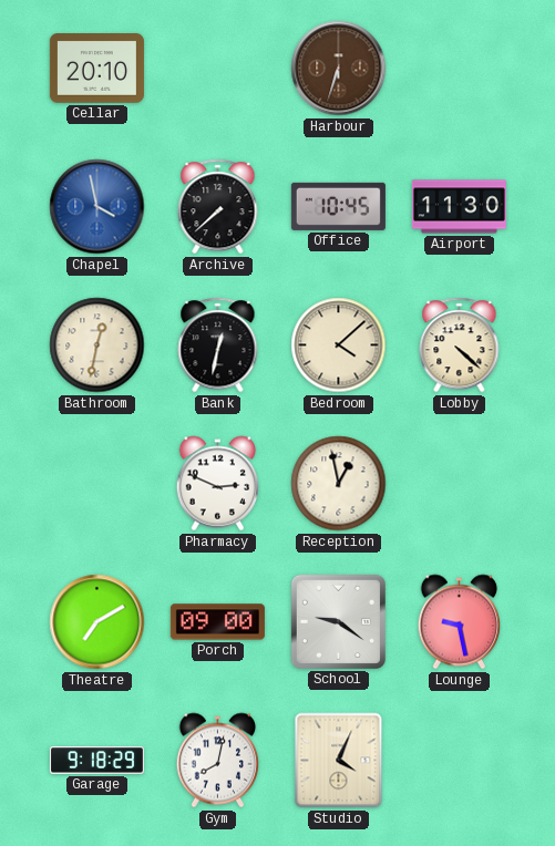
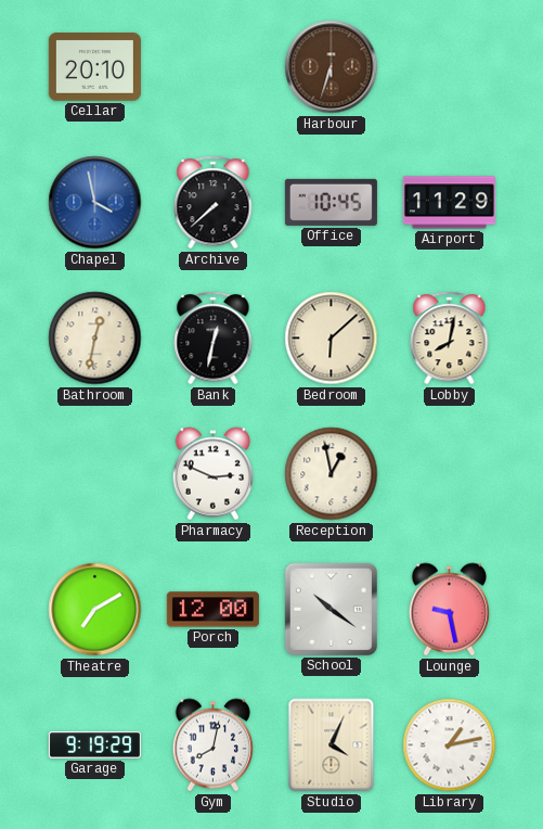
Airport: 11:30 -> 11:29
Bedroom: 4:08 -> 6:08
Lobby: 4:22 -> 8:02
Porch: 09:00 -> 12:00
School: 9:21 -> 10:21
Garage: 9:18 -> 9:19
Library: none -> 1:13
